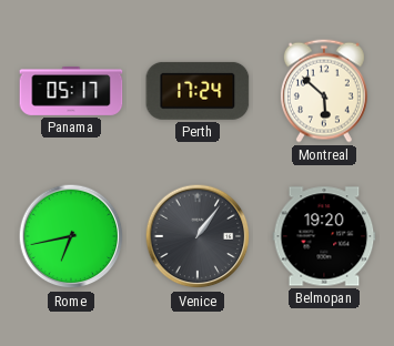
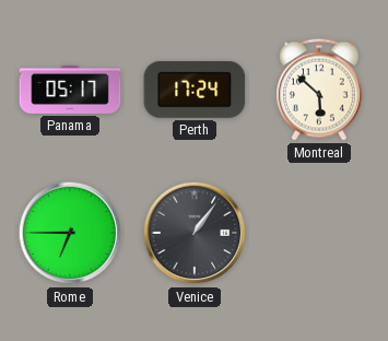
Rome: 6:43 -> 6:45
Belmopan: 19:20 -> none
